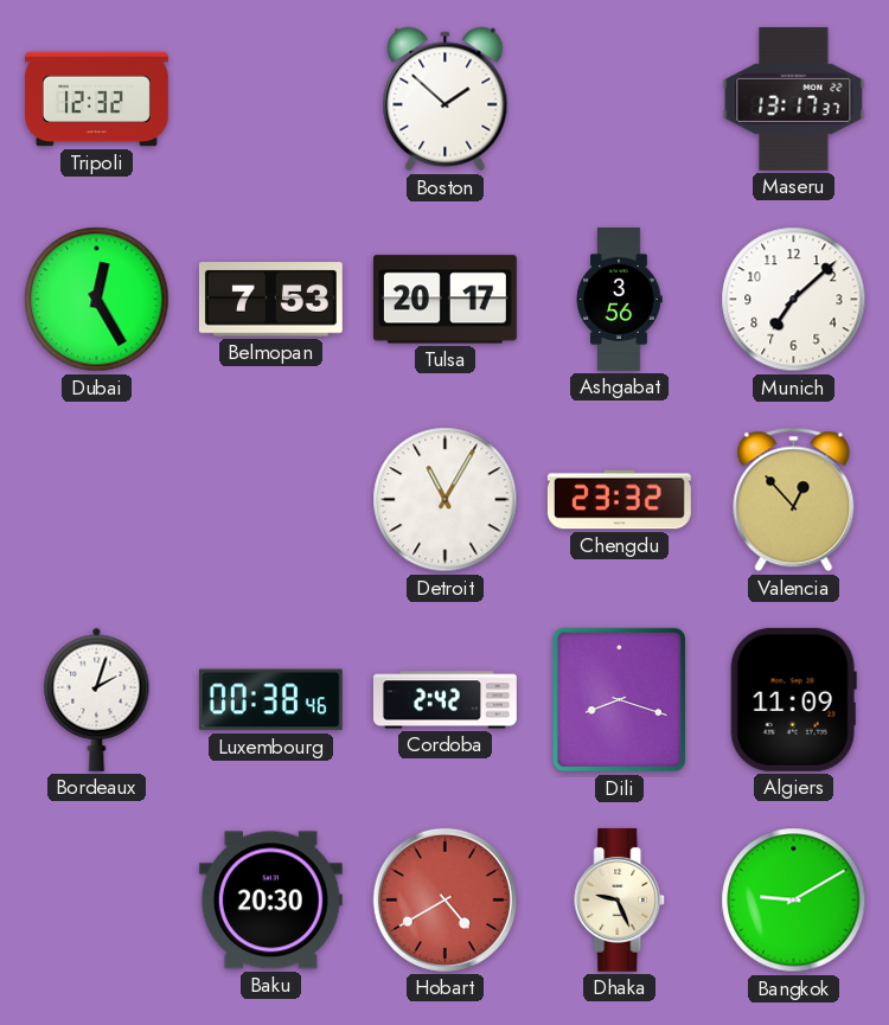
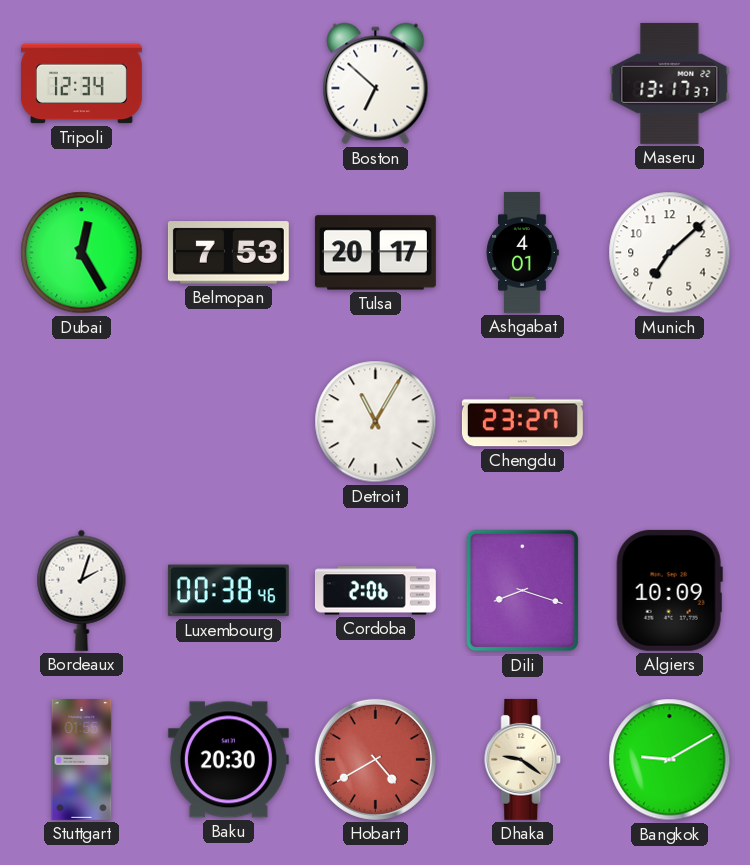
Tripoli: 12:32 -> 12:34
Boston: 1:52 -> 6:52
Ashgabat: 3:56 -> 4:01
Chengdu: 23:32 -> 23:27
Valencia: 12:53 -> none
Cordoba: 2:42 -> 2:06
Algiers: 11:09 -> 10:09
Stuttgart: none -> 01:55
Dhaka: 9:26 -> 9:21
